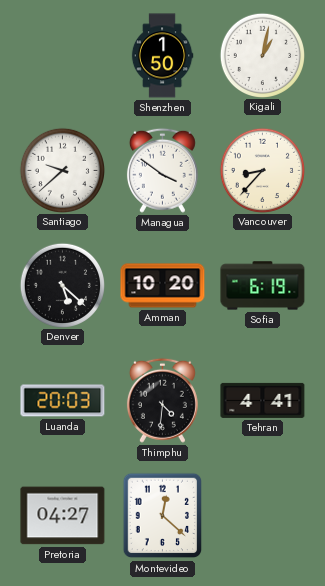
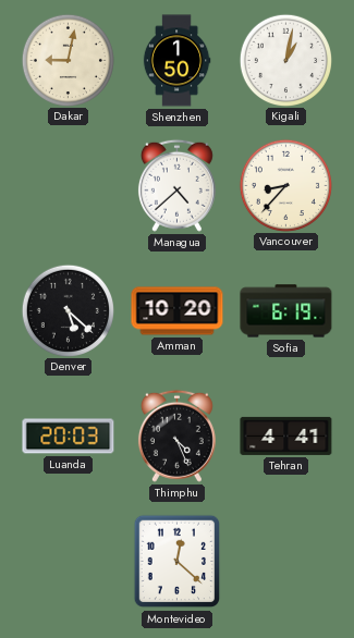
Dakar: none -> 9:02
Santiago: 9:38 -> none
Managua: 3:51 -> 4:38
Thimphu: 4:31 -> 4:26
Pretoria: 04:27 -> none
